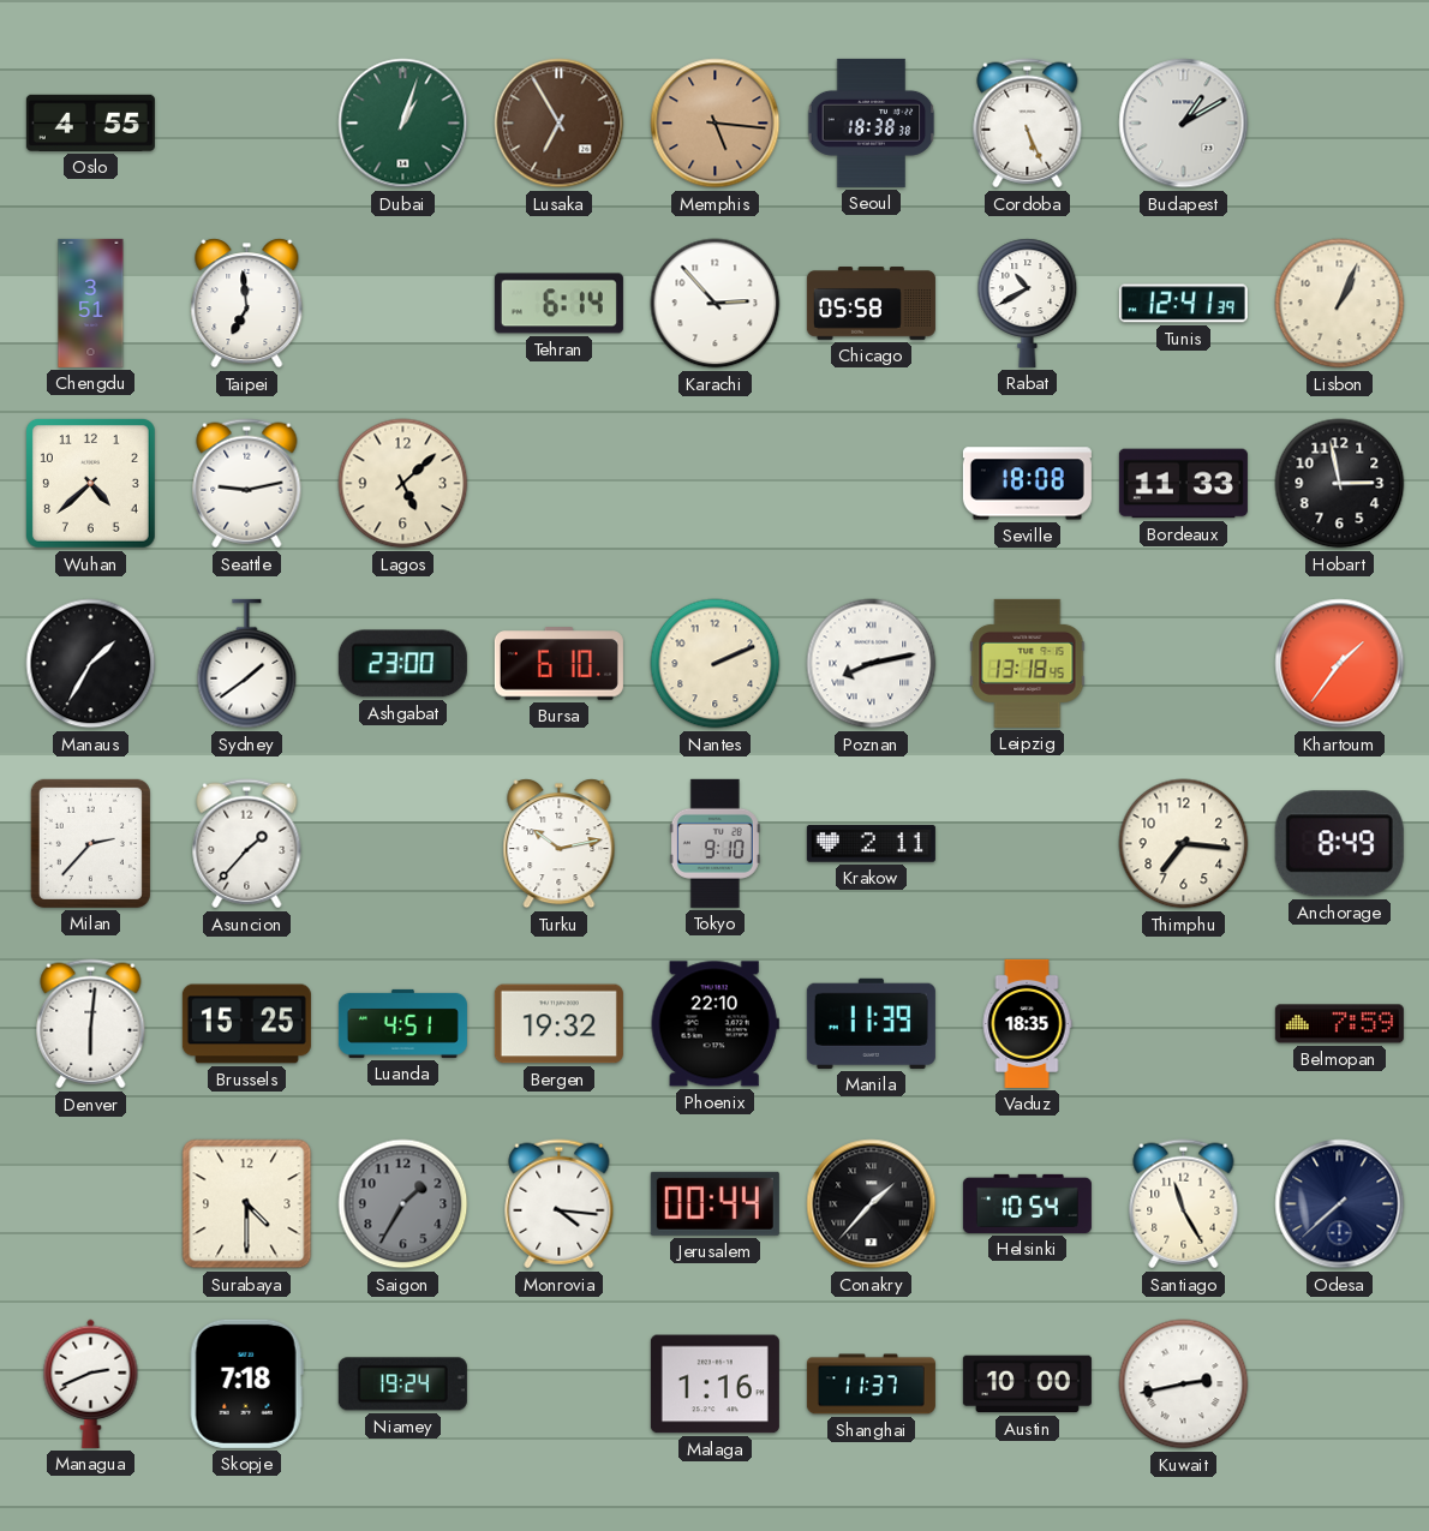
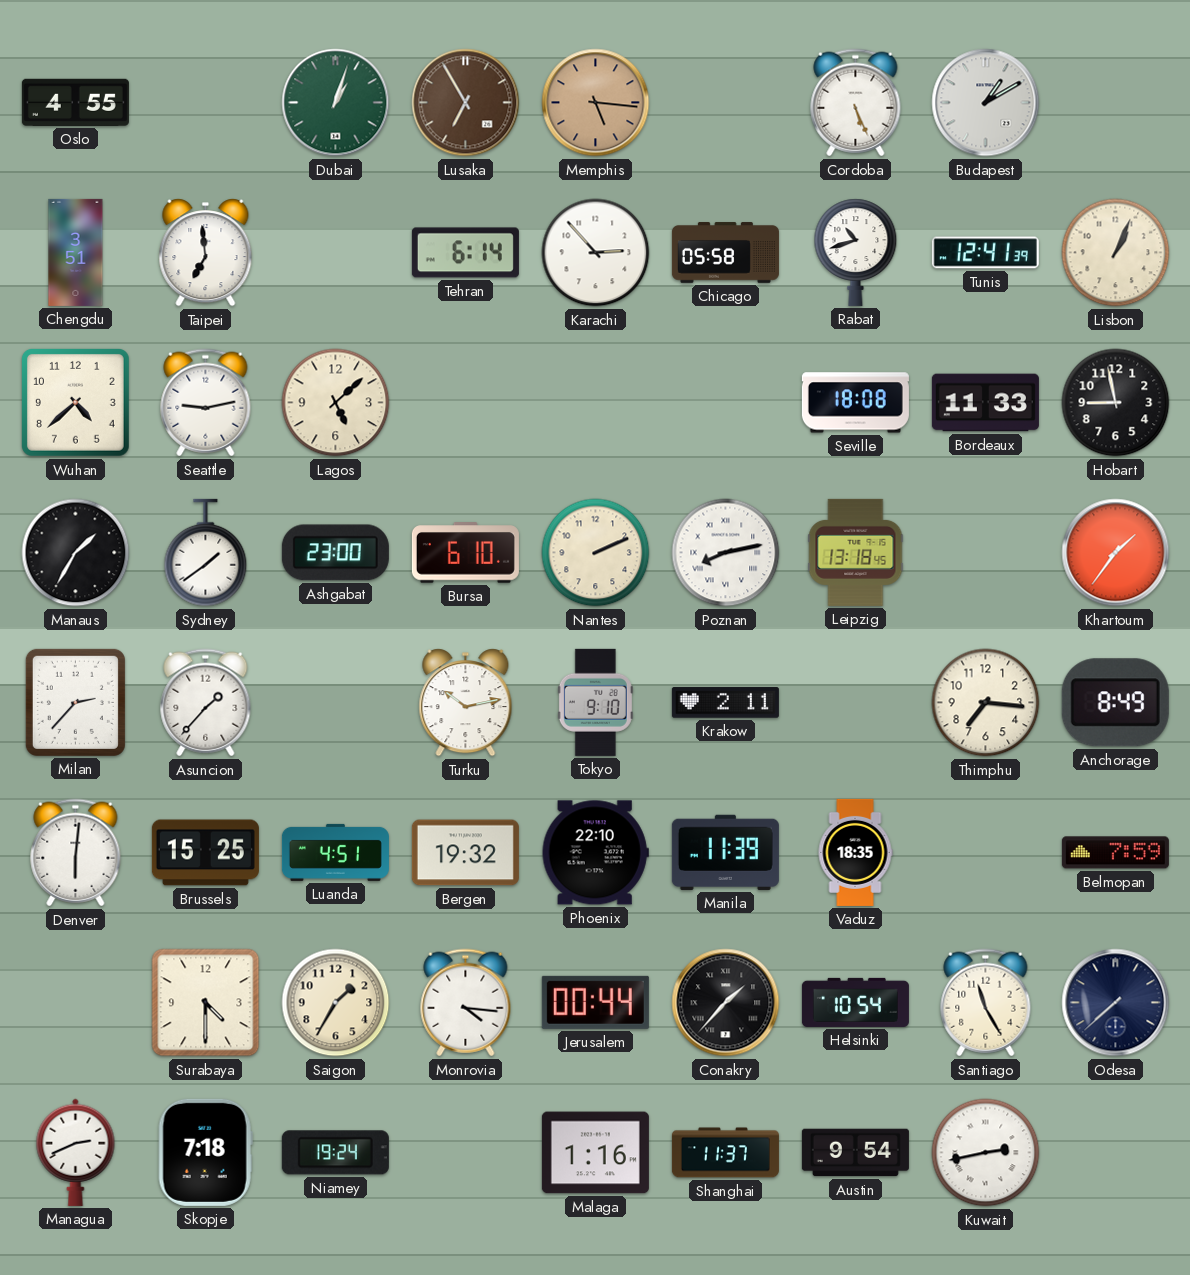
Seoul: 18:38 -> none
Rabat: 10:40 -> 10:42
Hobart: 2:58 -> 8:58
Saigon dial: grey -> cream
Austin: 10:00 -> 9:54
